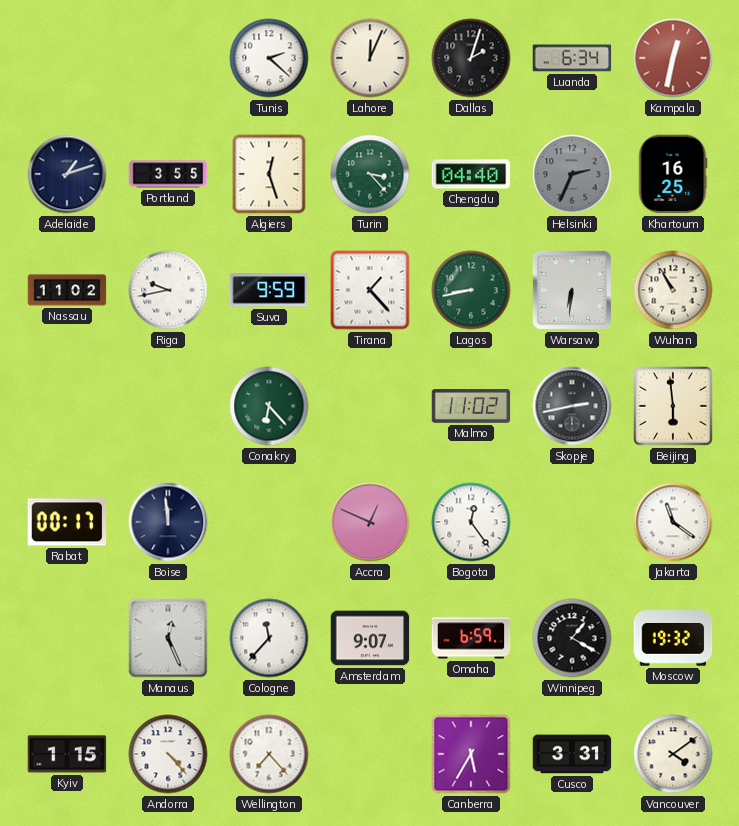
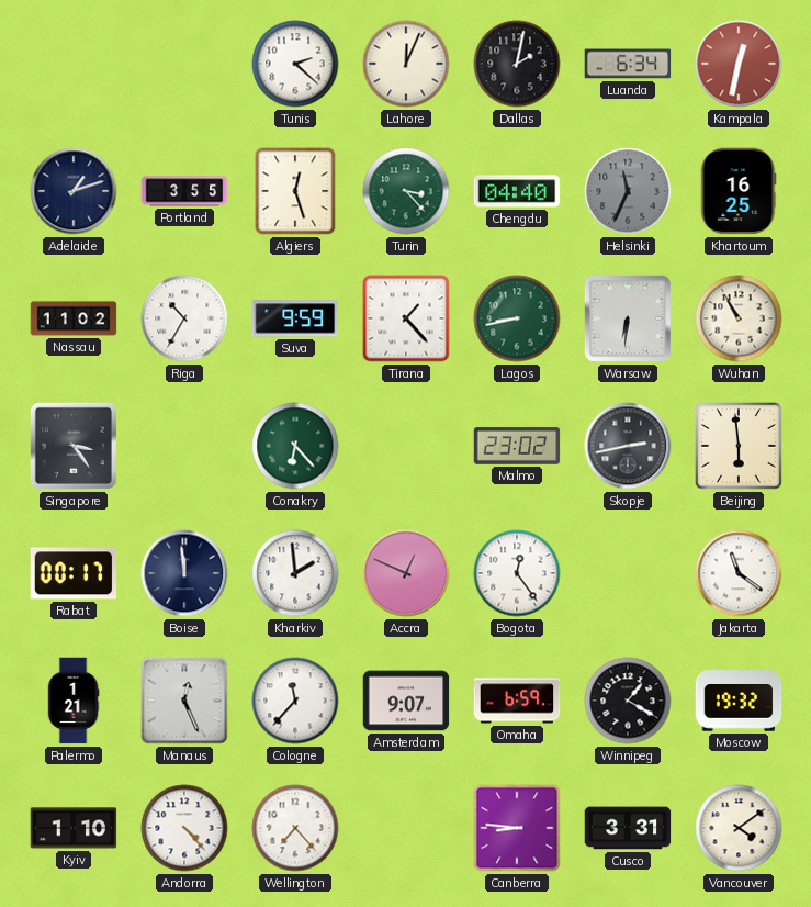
Dallas: 2:03 -> 2:02
Helsinki: 2:34 -> 11:34
Riga: 9:43 -> 10:35
Singapore: none -> 3:24
Malmo: 11:02 -> 23:02
Kharkiv: none -> 1:59
Palermo: none -> 1:21
Kyiv: 1:15 -> 1:10
Canberra: 5:35 -> 8:46
